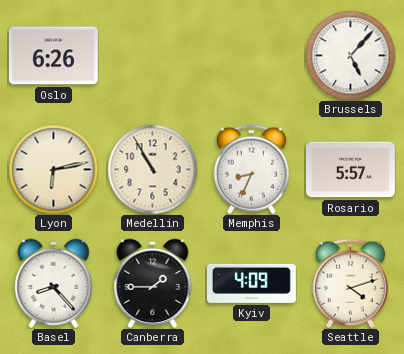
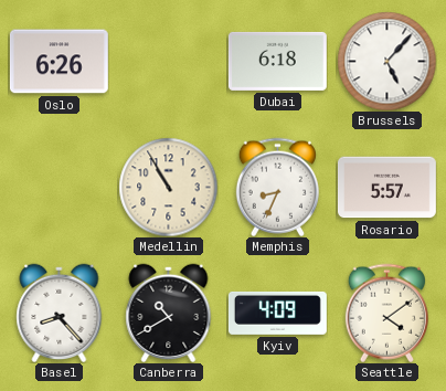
Dubai: none -> 6:18
Lyon: 6:13 -> none
Canberra: 1:45 -> 10:40
Seattle: 4:12 -> 4:09
